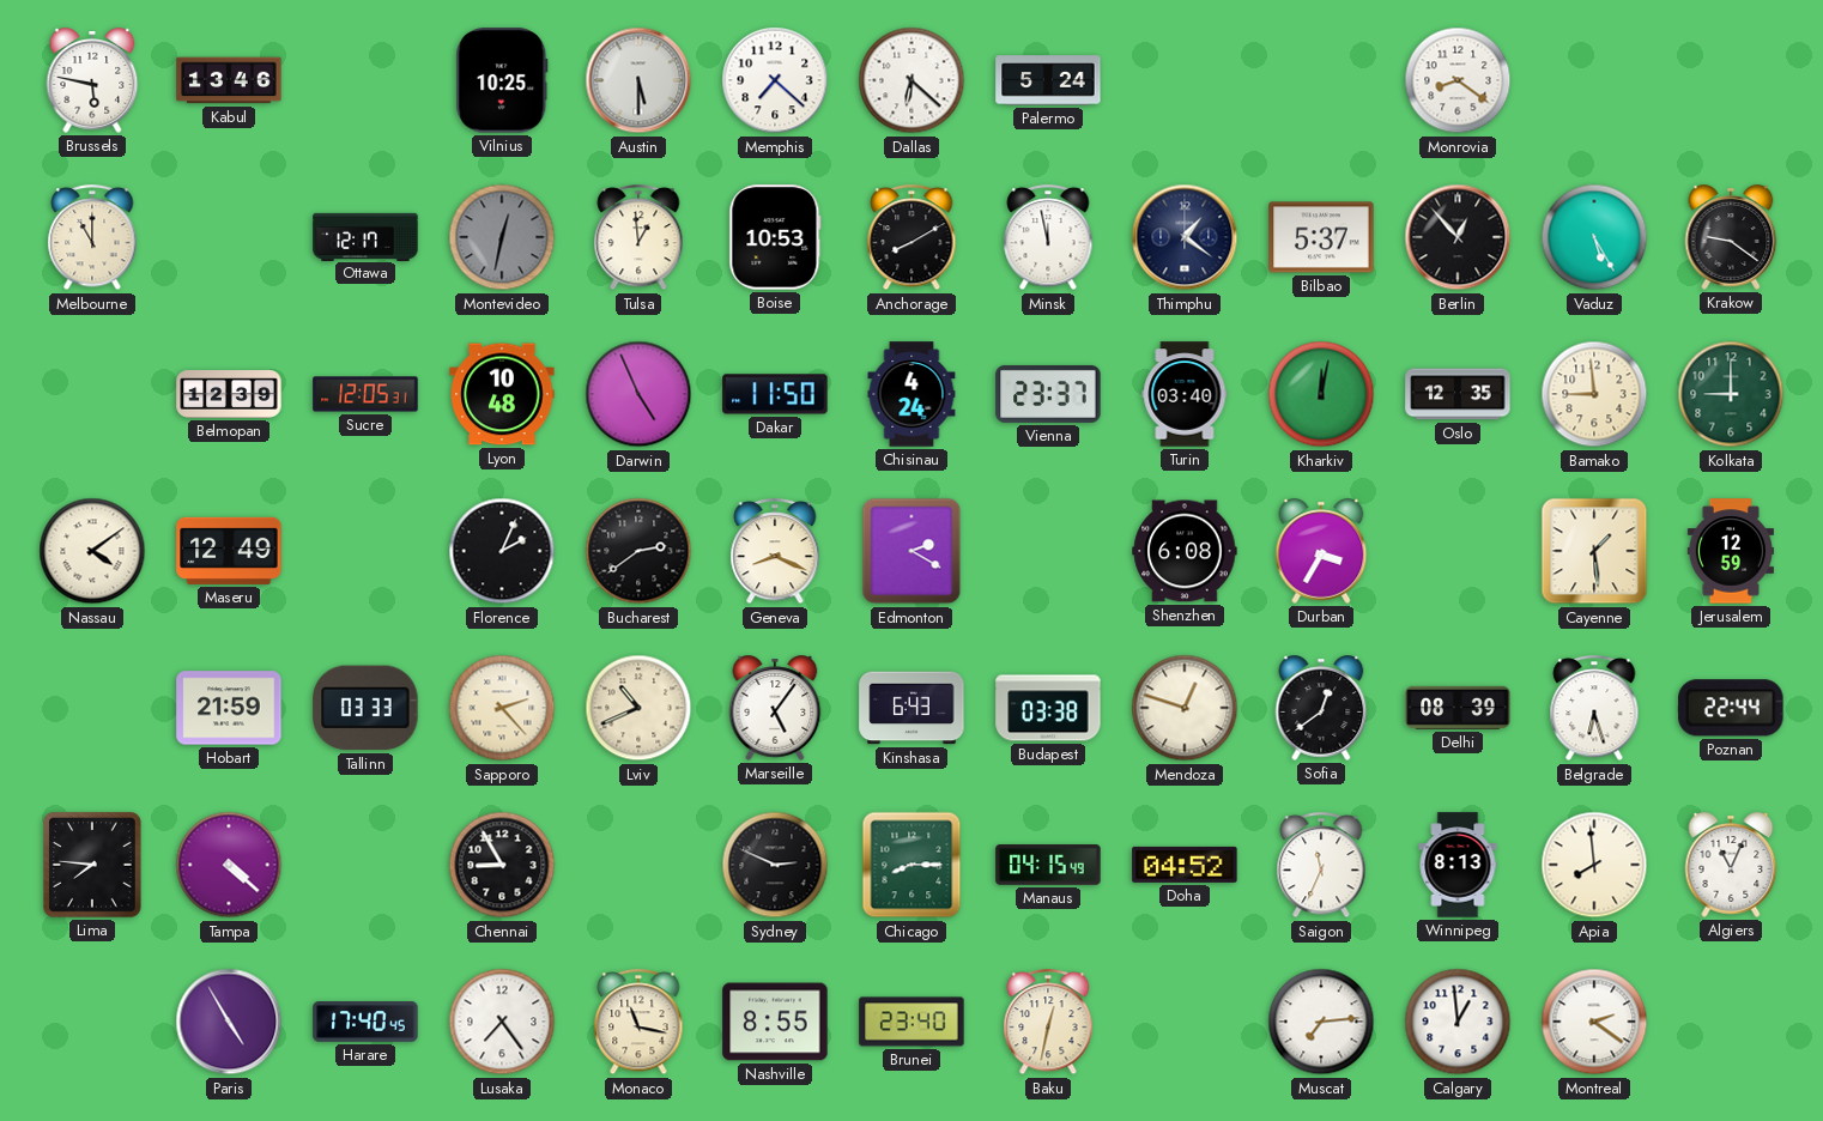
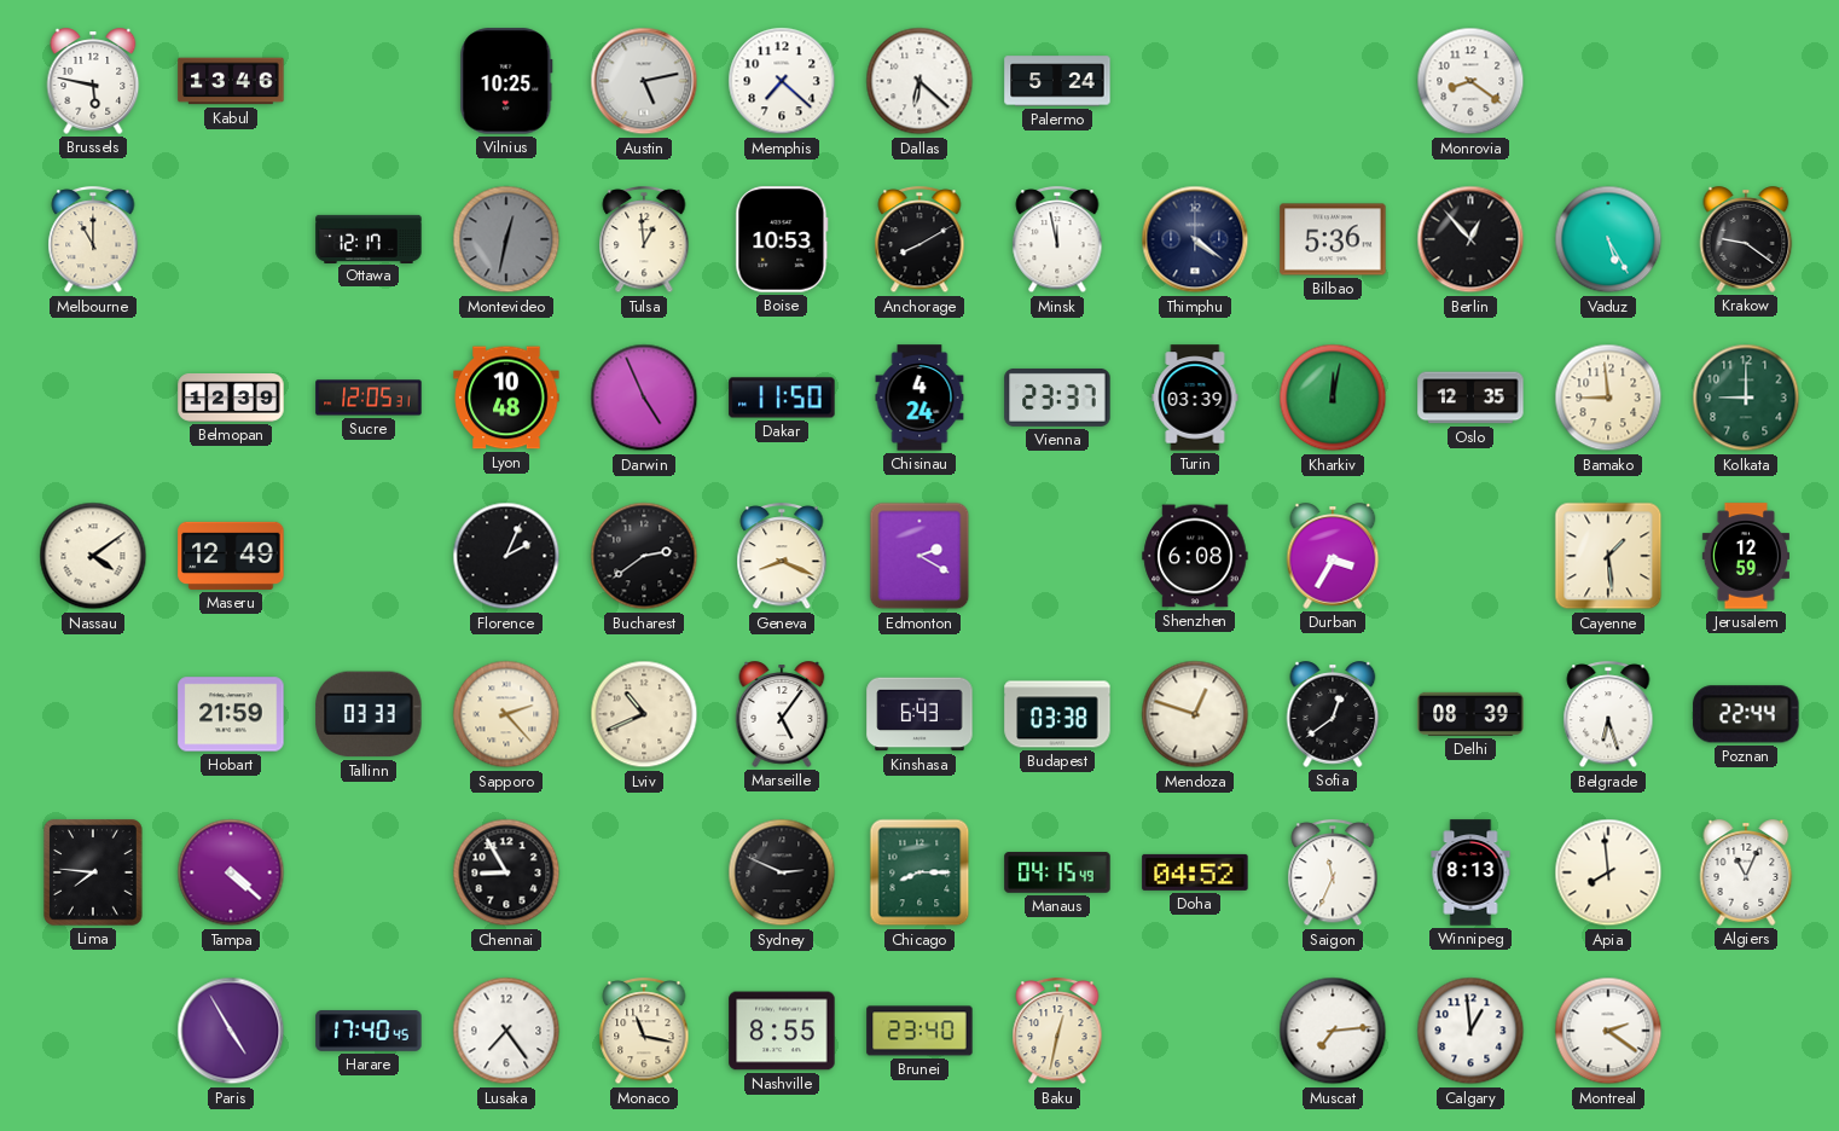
Austin: 5:30 -> 5:13
Thimphu: 1:21 -> 4:21
Bilbao: 5:37 -> 5:36
Turin: 03:40 -> 03:39
